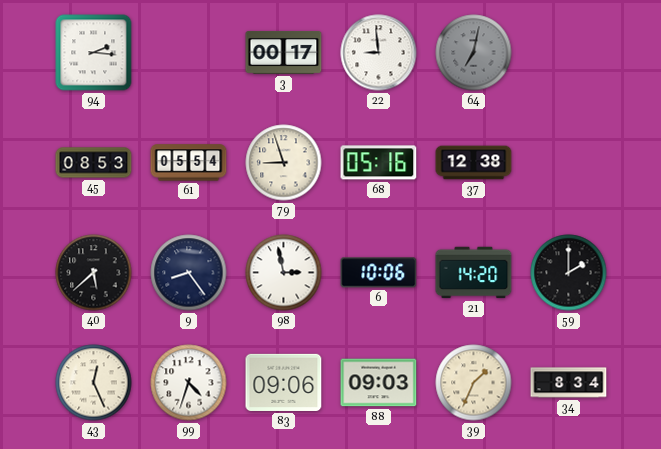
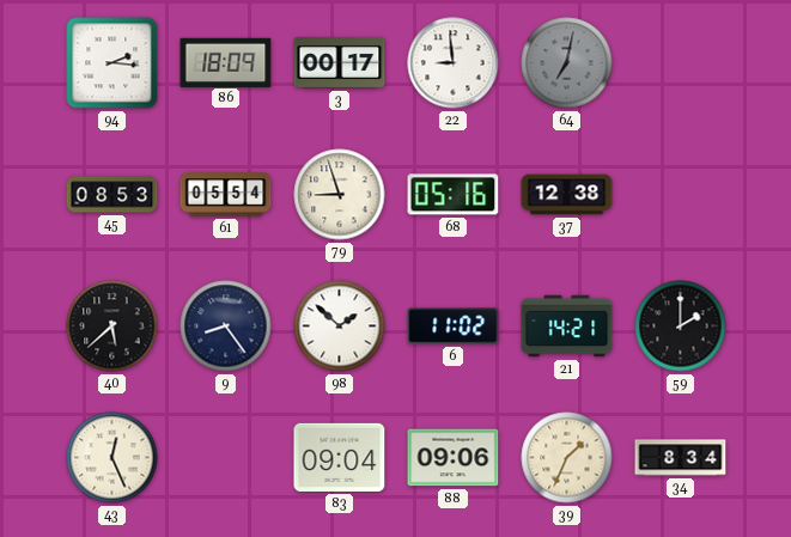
86: none -> 18:09
98: 2:58 -> 1:52
6: 10:06 -> 11:02
21: 14:20 -> 14:21
99: 4:33 -> none
83: 09:06 -> 09:04
88: 09:03 -> 09:06
